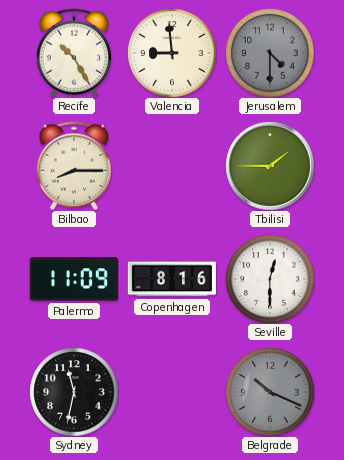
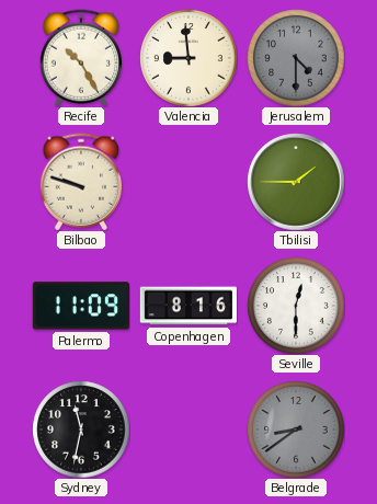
Bilbao: 8:15 -> 9:48
Belgrade: 10:19 -> 8:39
